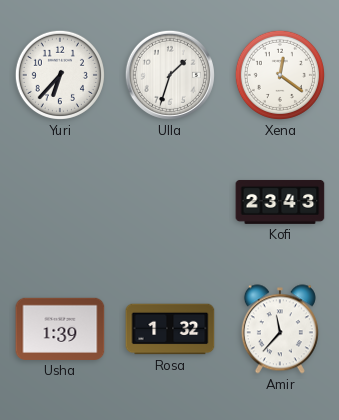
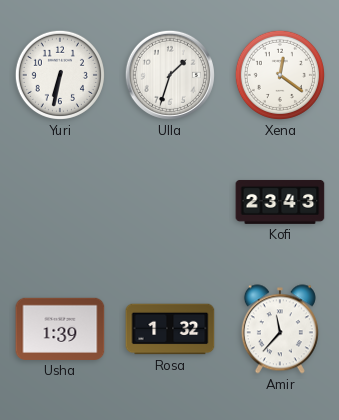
Yuri: 6:37 -> 6:32
